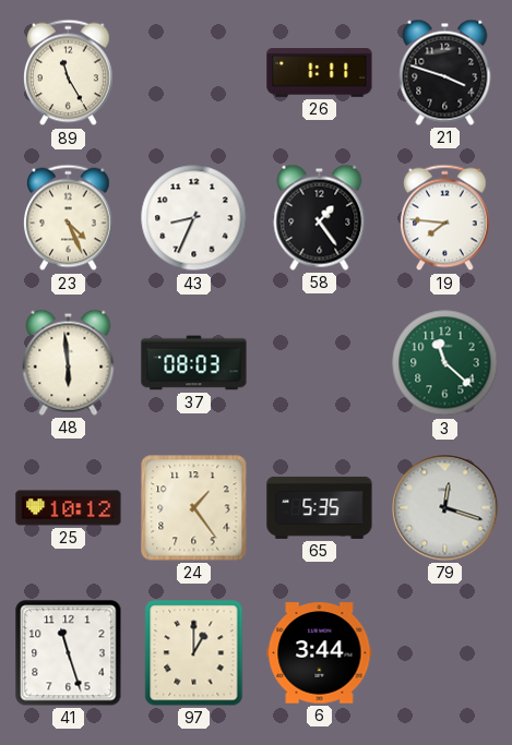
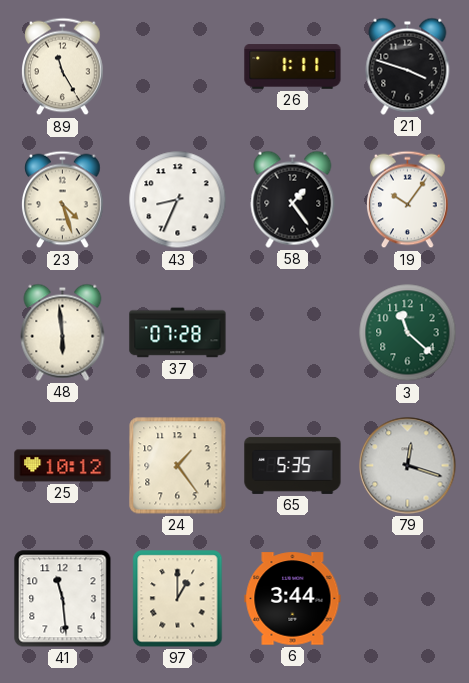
23: 4:26 -> 4:27
19: 7:46 -> 10:06
37: 08:03 -> 07:28
41: 11:27 -> 11:29
